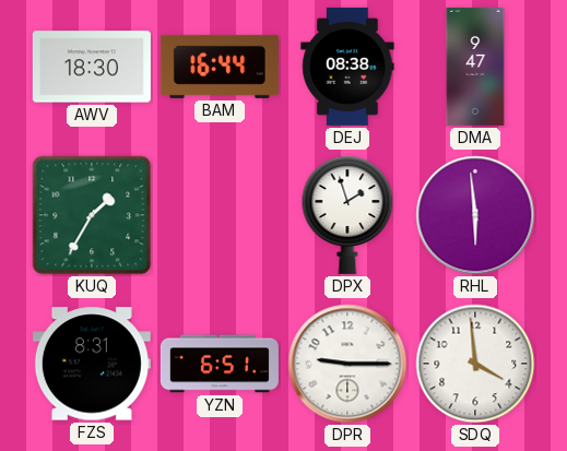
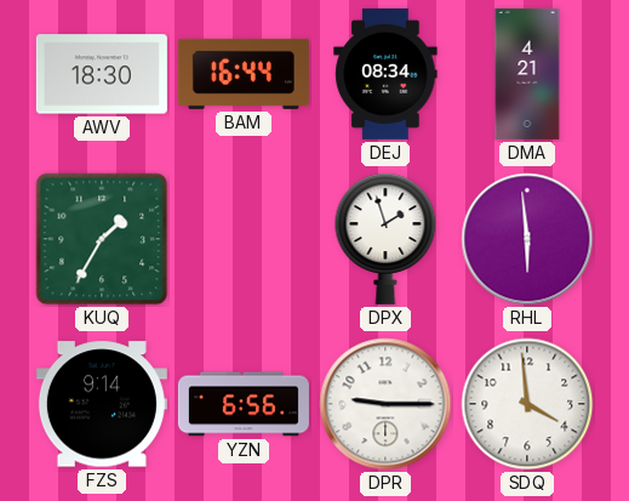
DEJ: 08:38 -> 08:34
DMA: 9:47 -> 4:21
FZS: 8:31 -> 9:14
YZN: 6:51 -> 6:56
